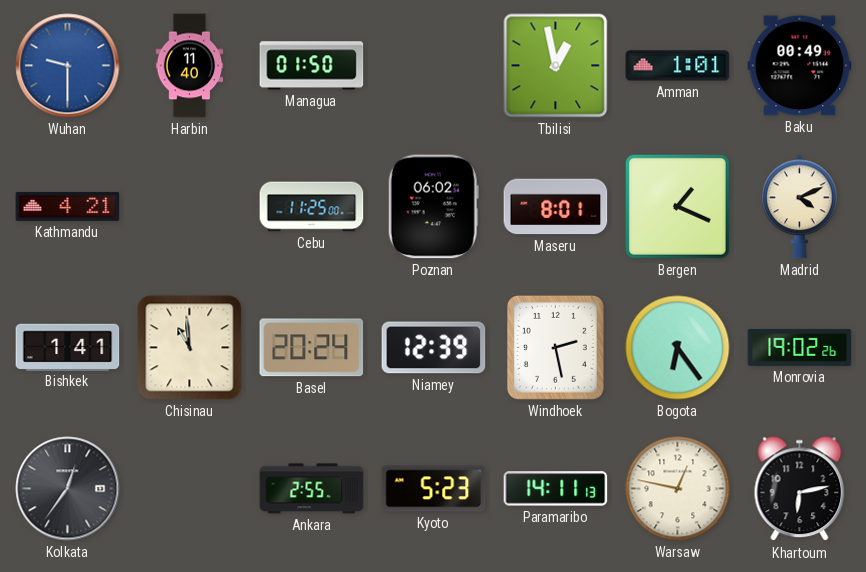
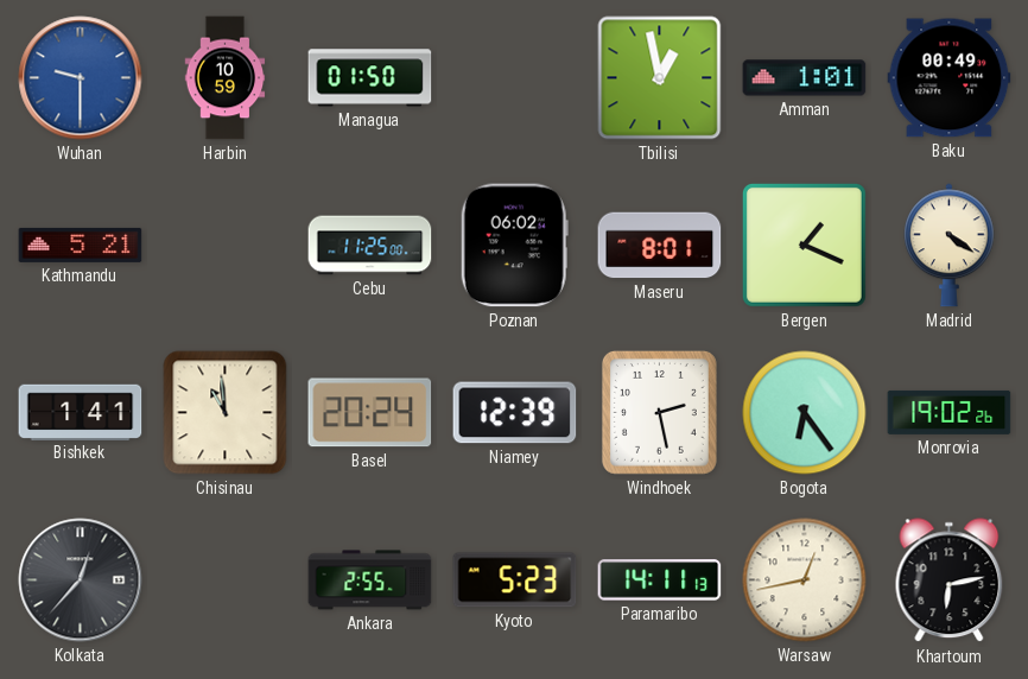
Harbin: 11:40 -> 10:59
Kathmandu: 4:21 -> 5:21
Madrid: 4:11 -> 4:21
Kolkata: 12:36 -> 12:37
Warsaw: 12:47 -> 12:43
